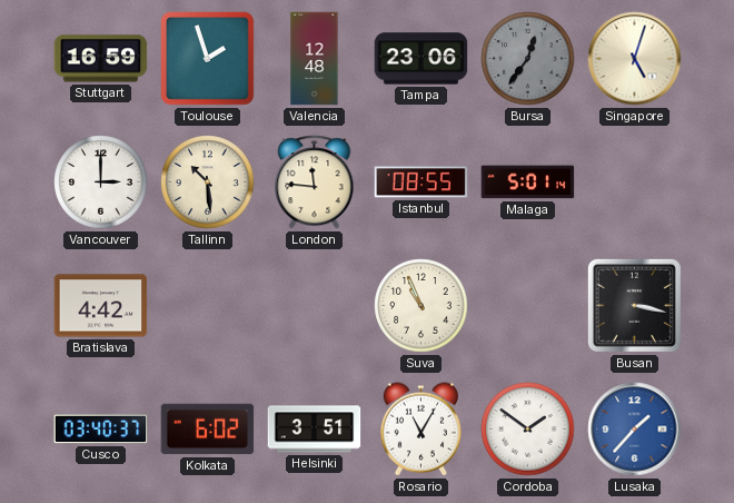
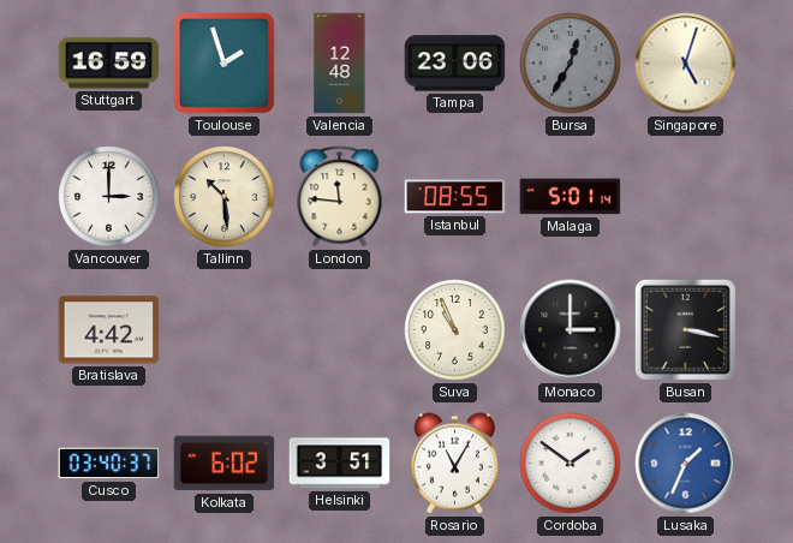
Bursa: 12:36 -> 12:35
Monaco: none -> 3:00
Lusaka: 1:37 -> 1:34
